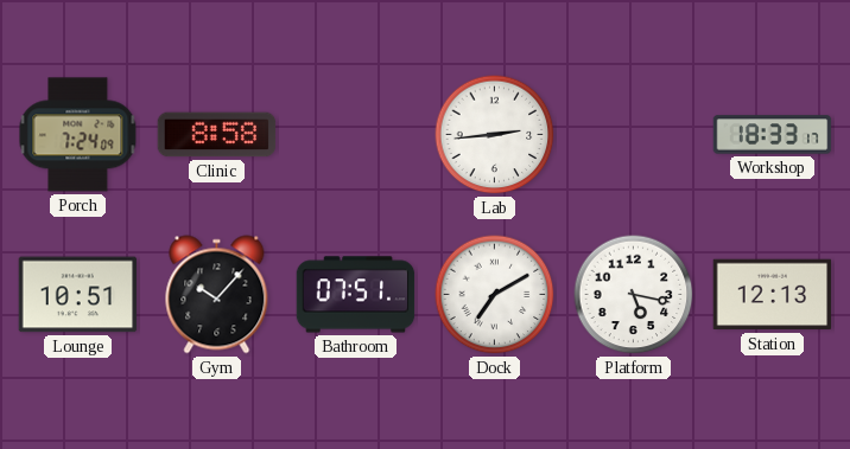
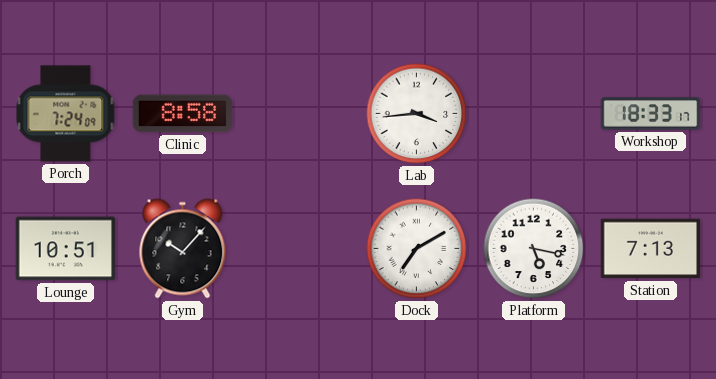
Lab: 2:44 -> 3:44
Bathroom: 07:51 -> none
Station: 12:13 -> 7:13
